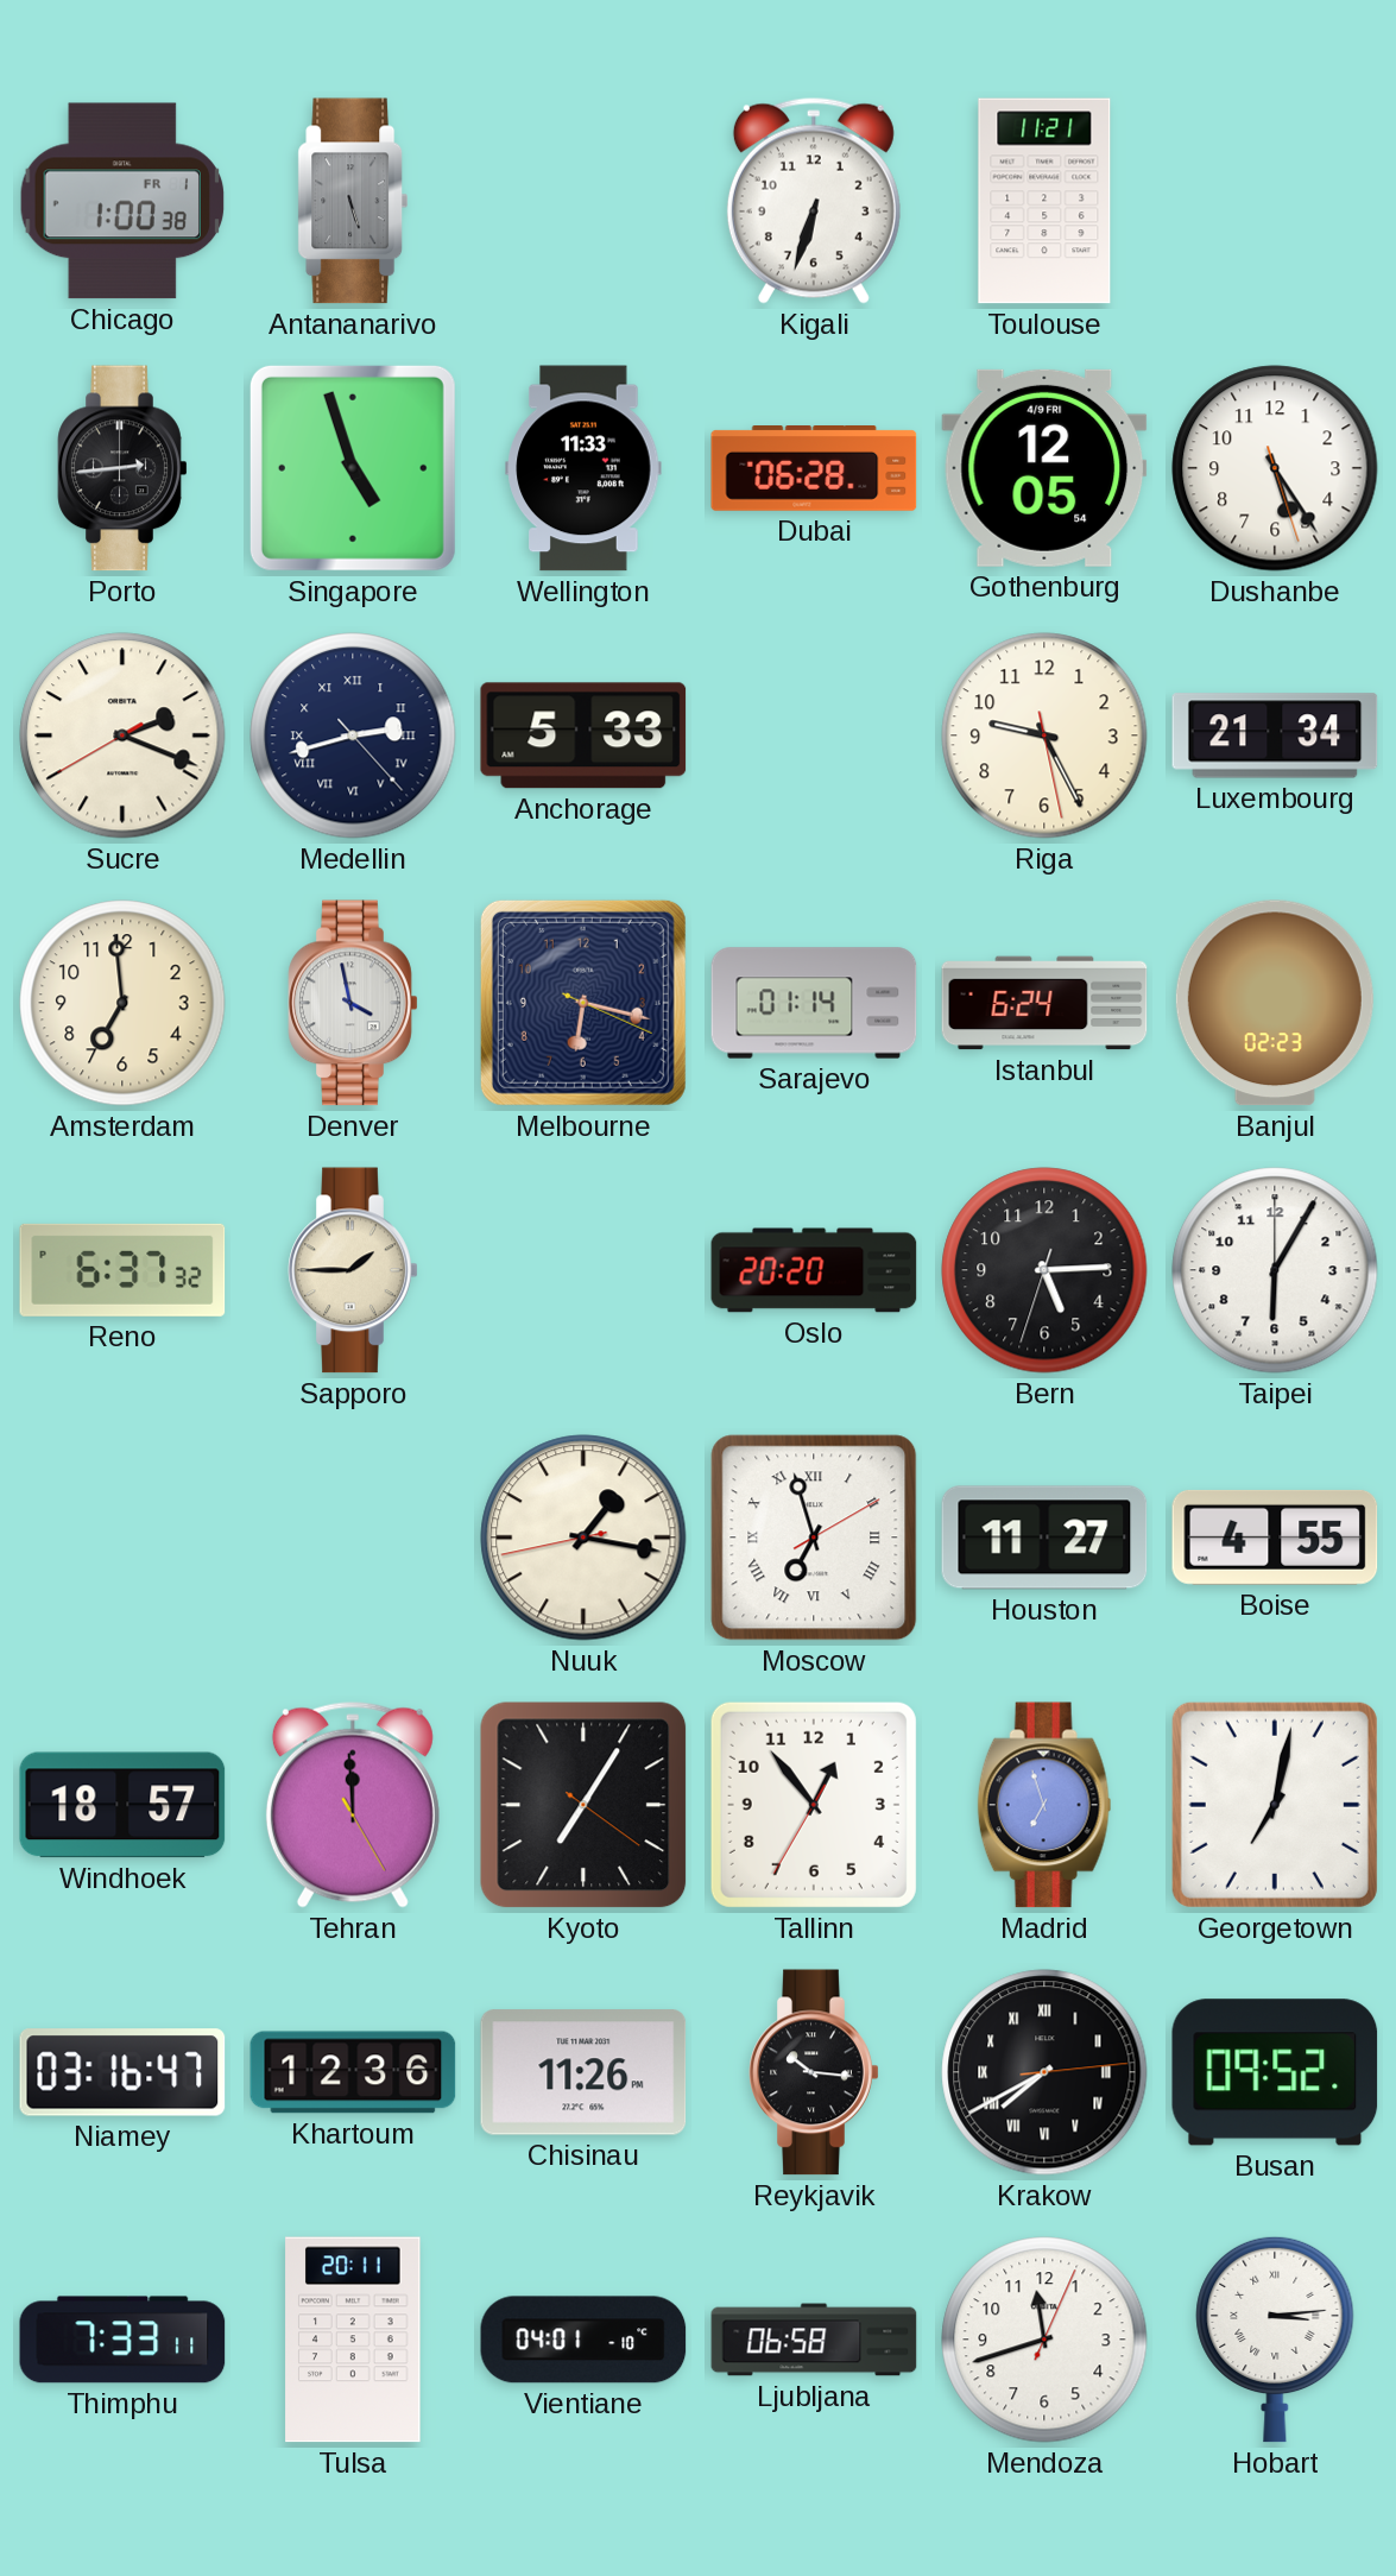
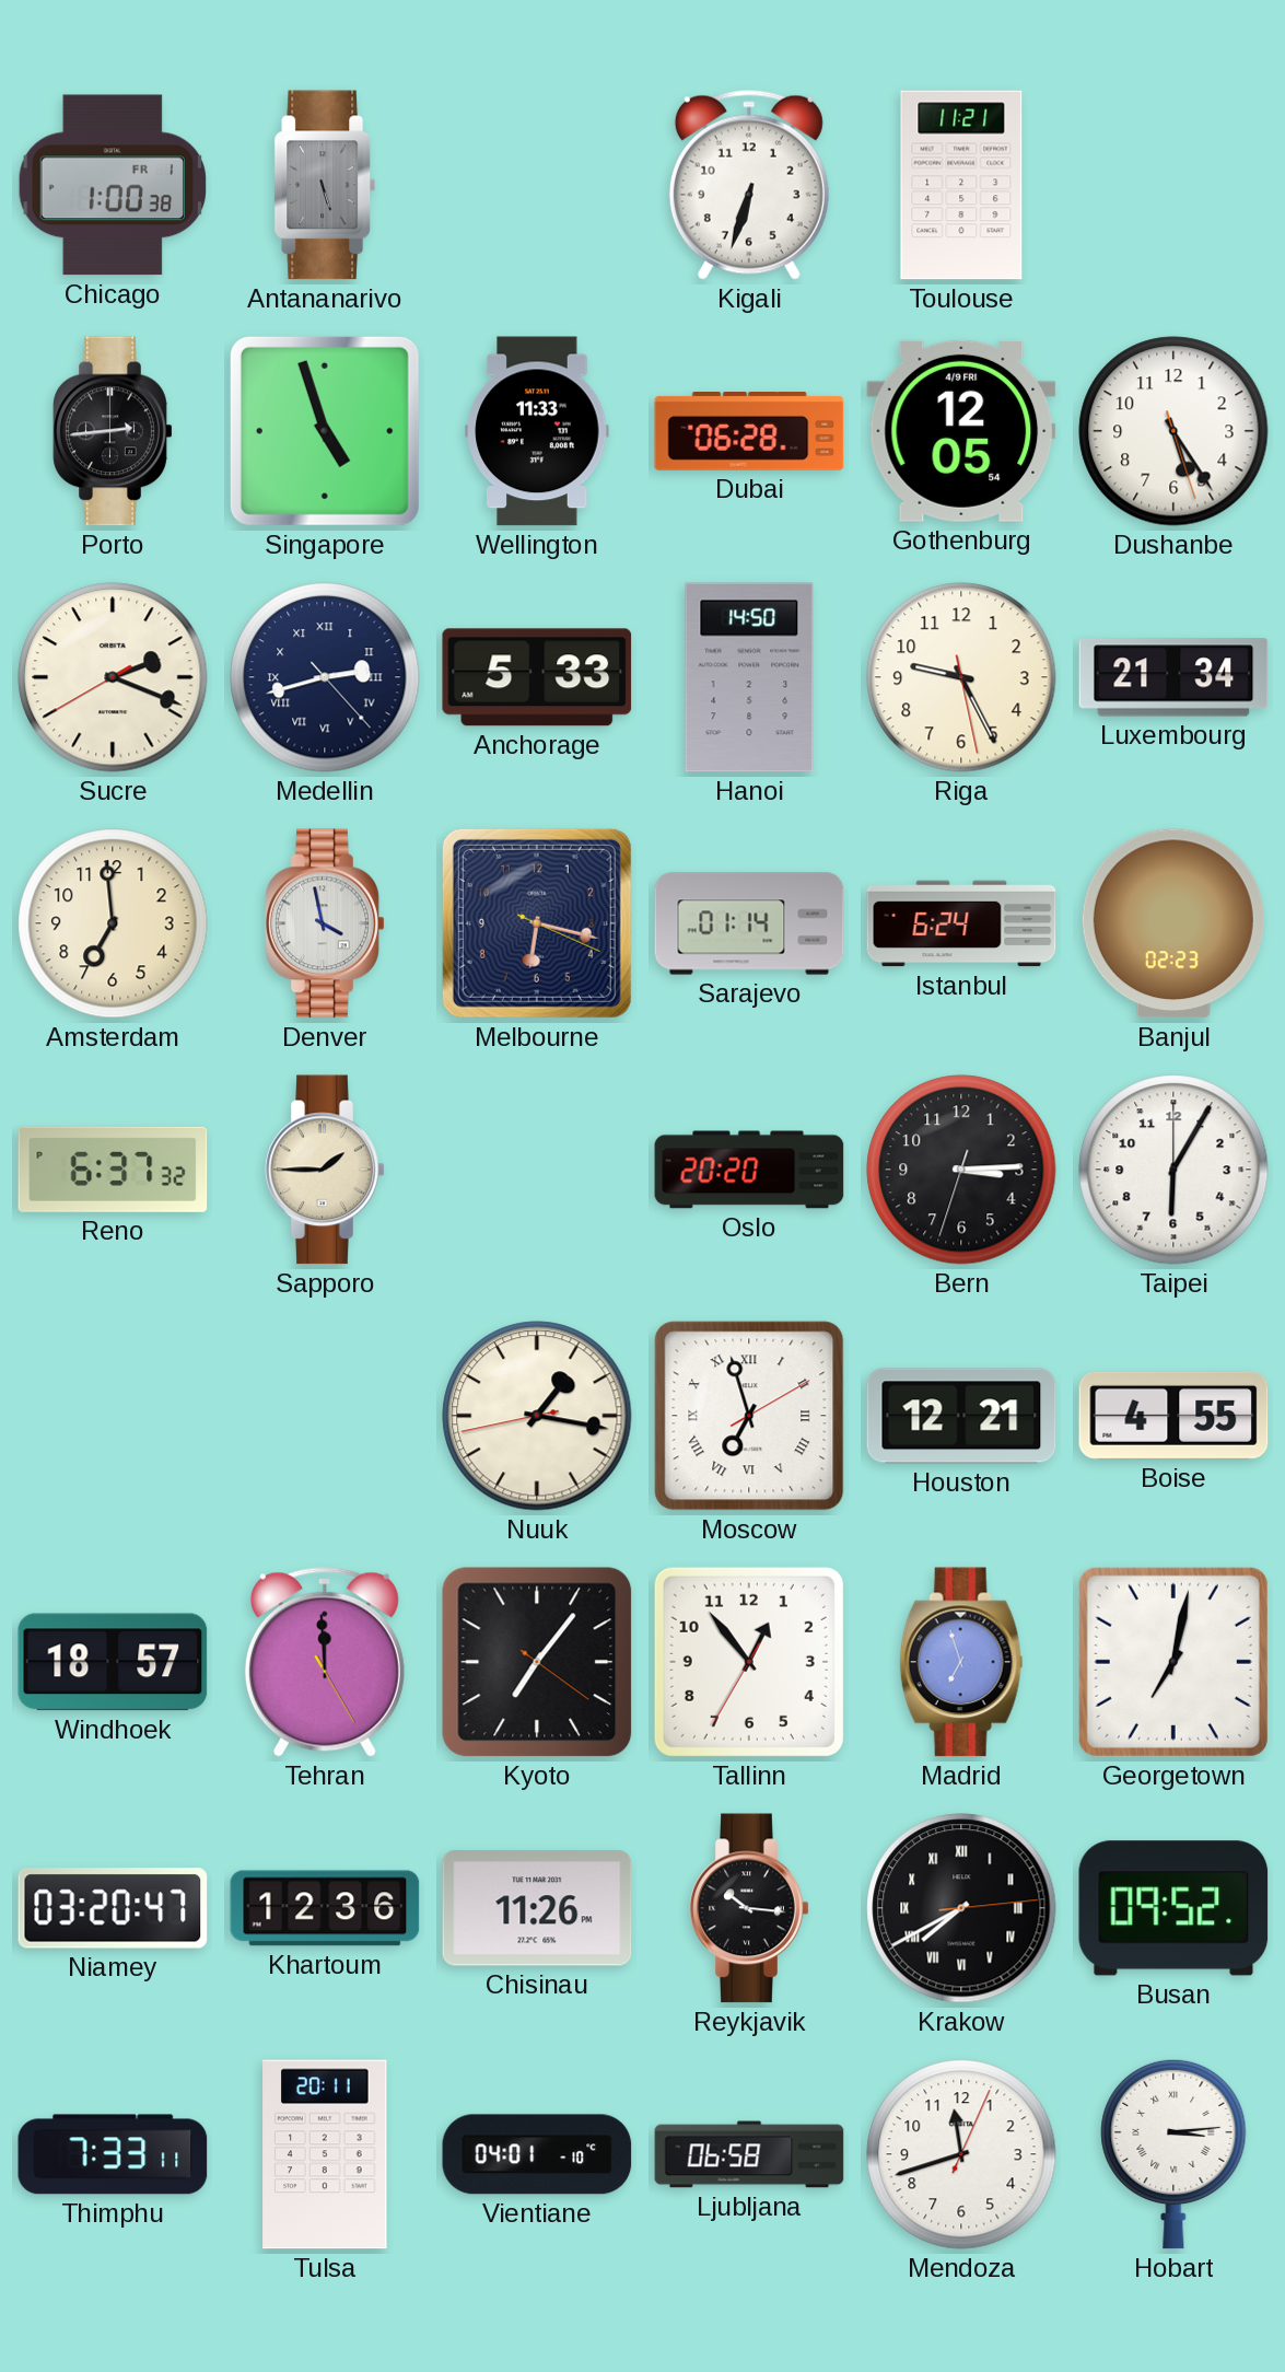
Hanoi: none -> 14:50
Bern: 5:14 -> 3:14
Houston: 11:27 -> 12:21
Kyoto: 7:05 -> 7:06
Niamey: 03:16 -> 03:20
